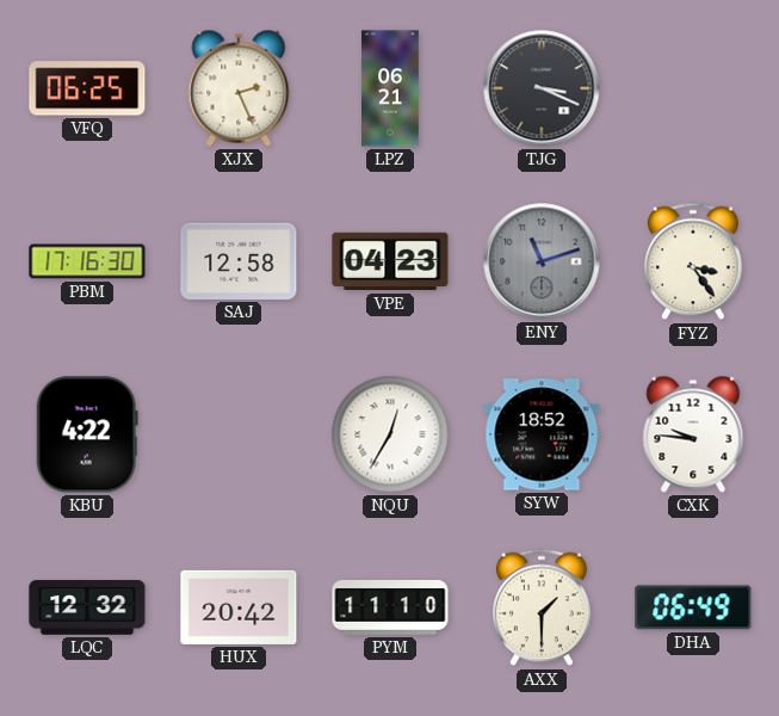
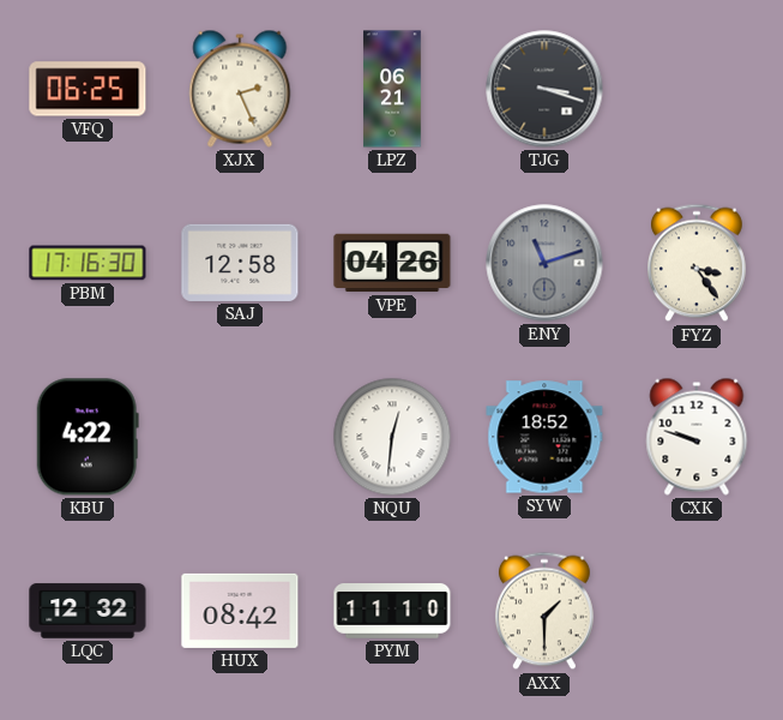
TJG: 3:19 -> 3:18
VPE: 04:23 -> 04:26
NQU: 12:35 -> 12:31
CXK: 9:46 -> 9:48
HUX: 20:42 -> 08:42
DHA: 06:49 -> none
